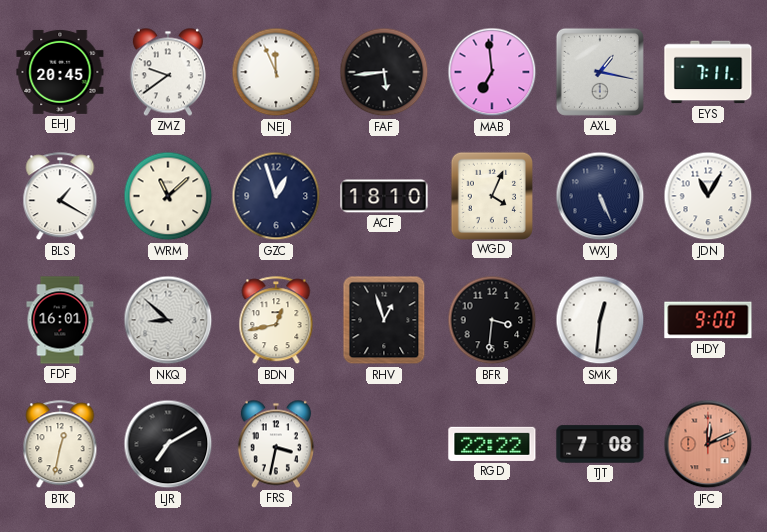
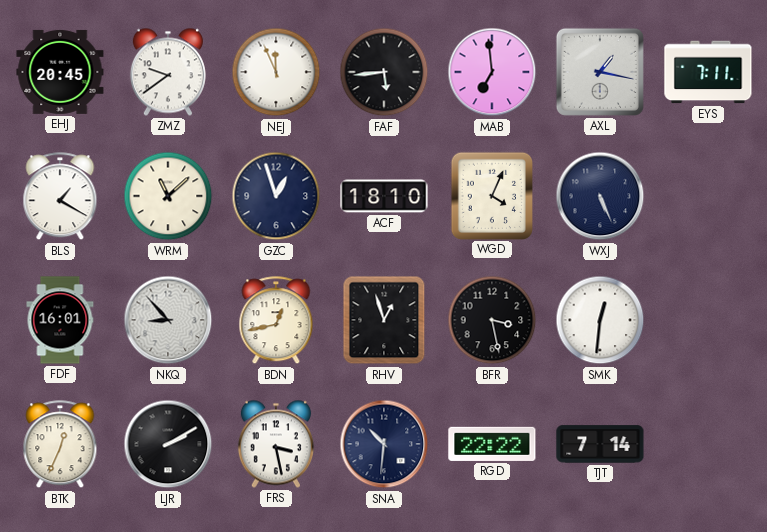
JDN: 11:05 -> none
NKQ: 8:52 -> 8:53
BFR: 3:31 -> 3:28
HDY: 9:00 -> none
BTK: 12:32 -> 12:34
LJR: 7:10 -> 2:10
FRS: 3:32 -> 3:28
SNA: none -> 10:31
TJT: 7:08 -> 7:14
JFC: 12:11 -> none
